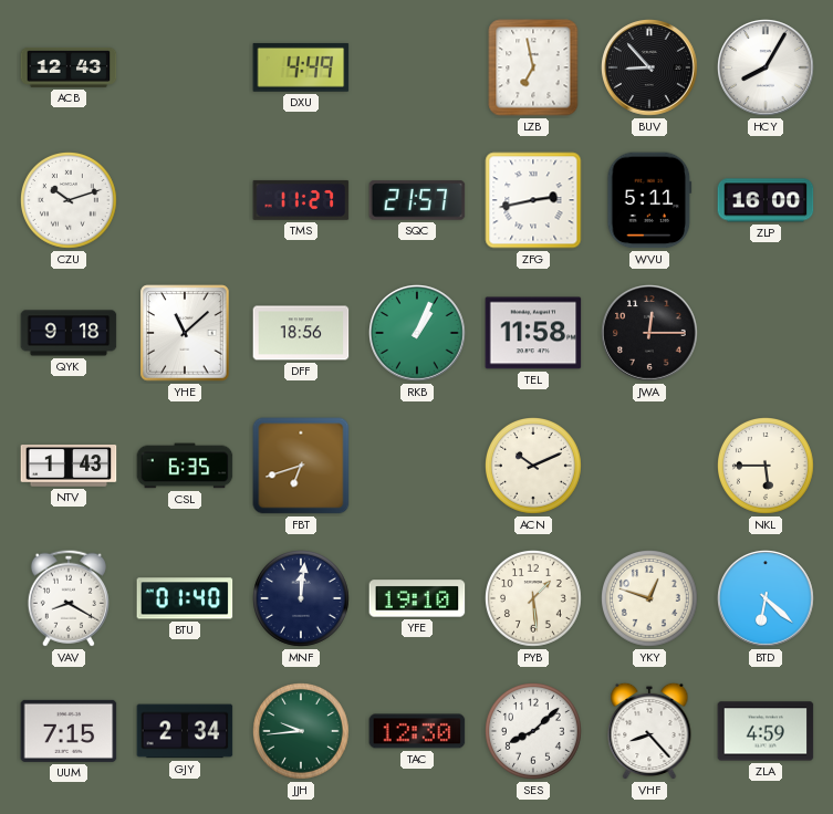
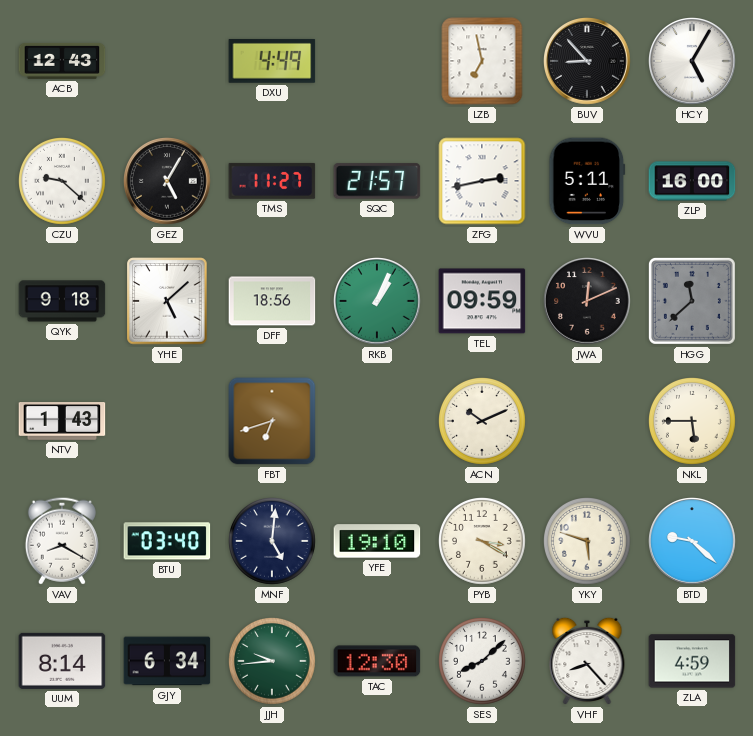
HCY: 8:05 -> 5:05
CZU: 10:12 -> 9:22
GEZ: none -> 5:05
YHE: 11:08 -> 5:08
TEL: 11:58 -> 09:59
JWA: 12:15 -> 12:11
HGG: none -> 11:38
CSL: 6:35 -> none
BTU: 01:40 -> 03:40
MNF: 12:01 -> 5:01
PYB: 1:29 -> 3:20
YKY: 12:48 -> 5:48
BTD: 6:22 -> 9:22
UUM: 7:15 -> 8:14
GJY: 2:34 -> 6:34
